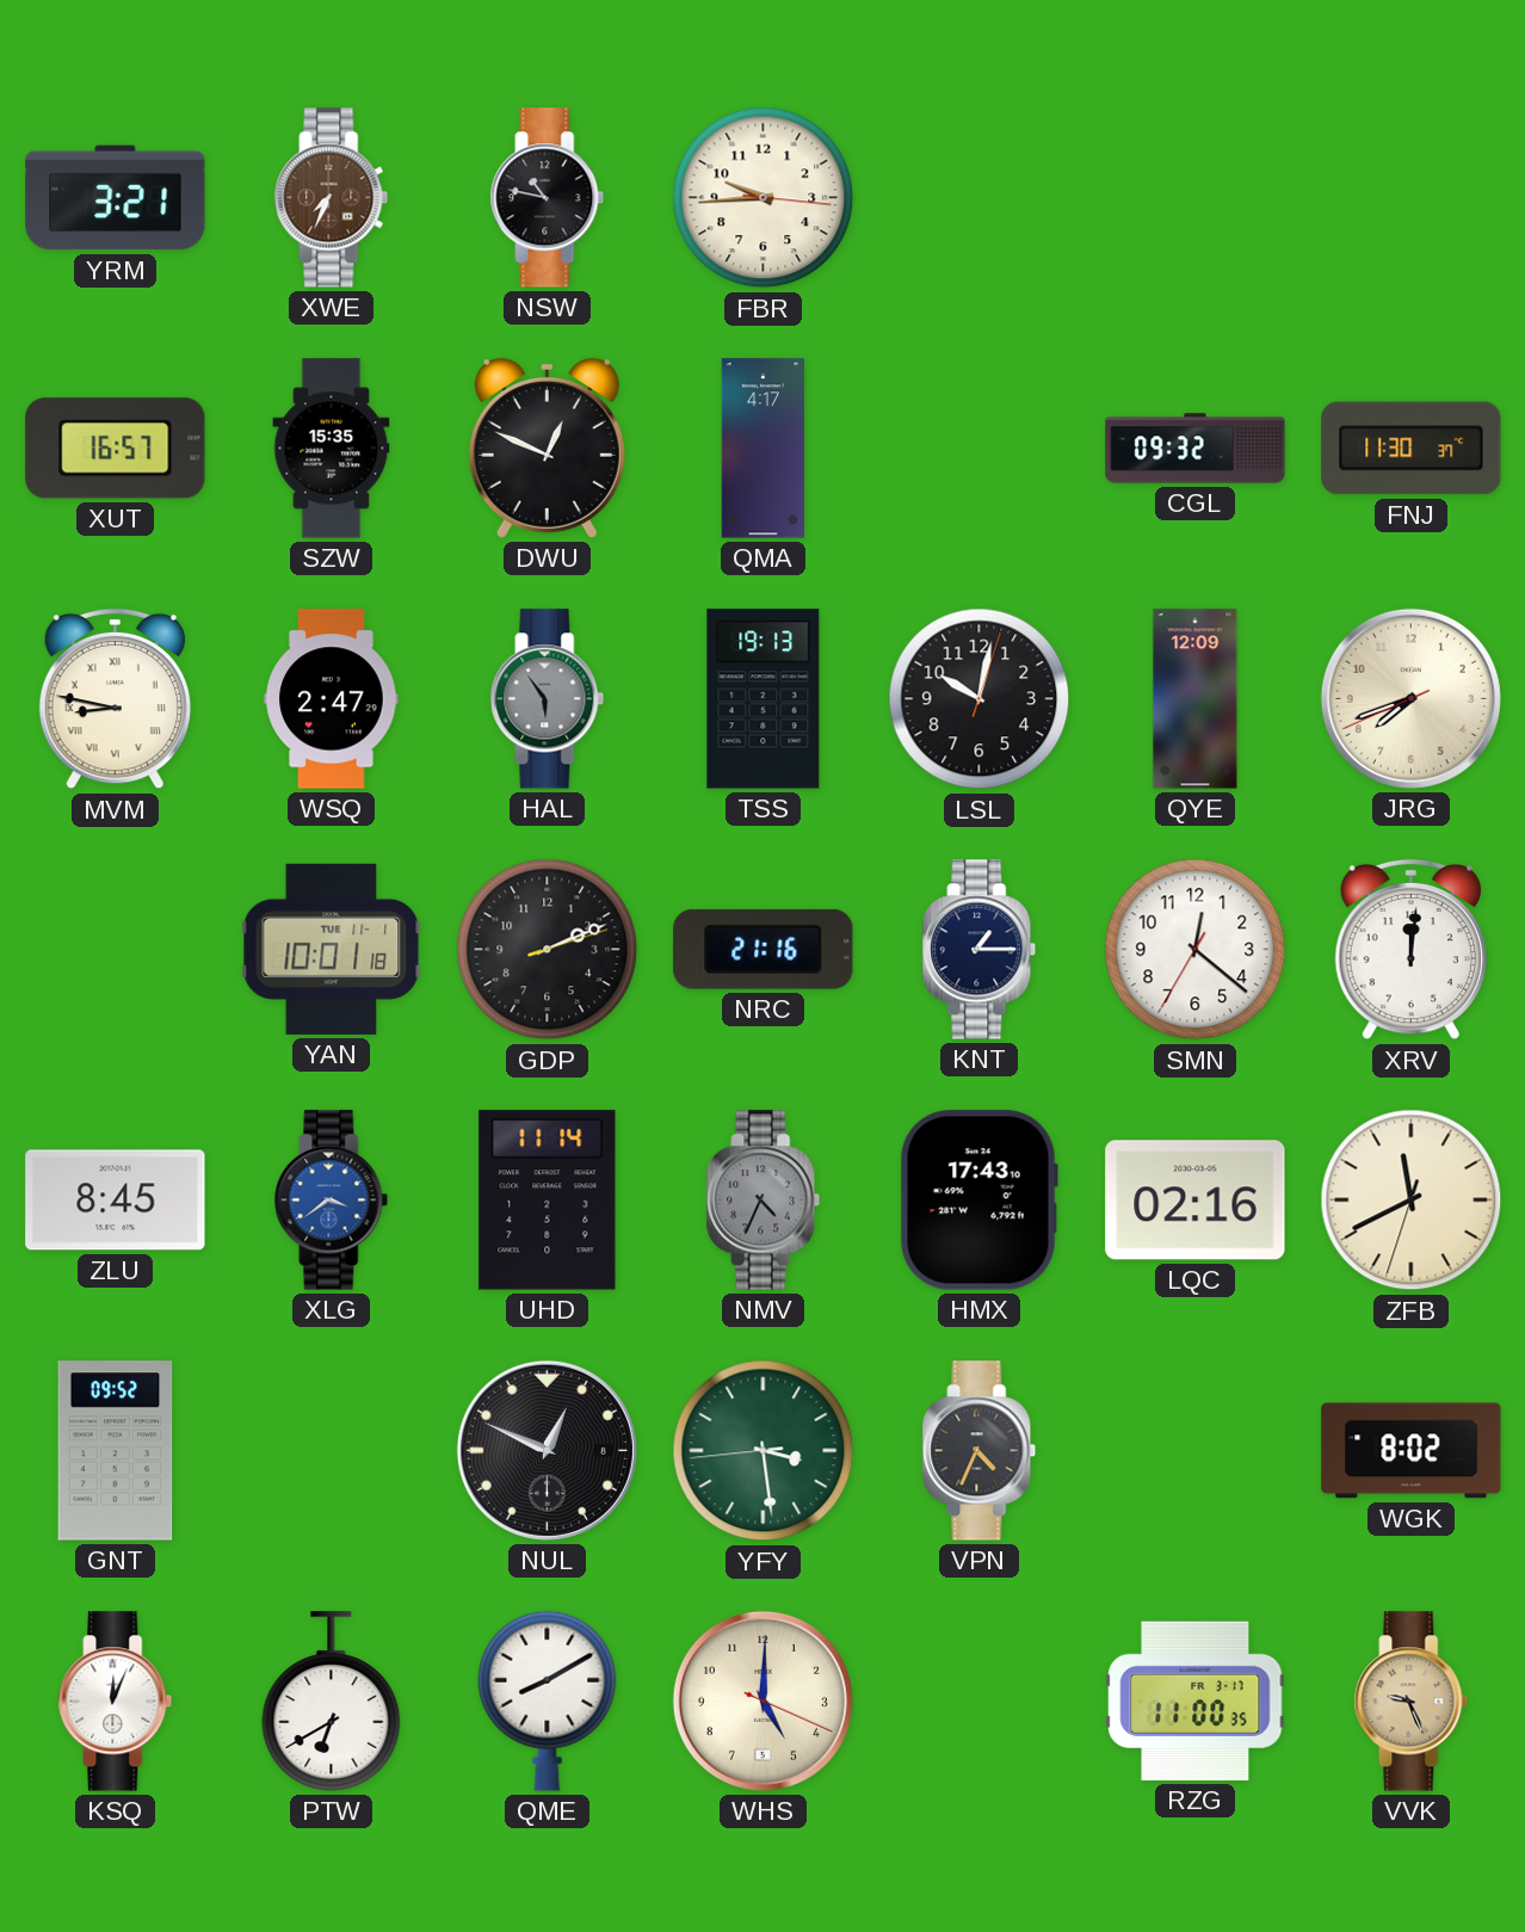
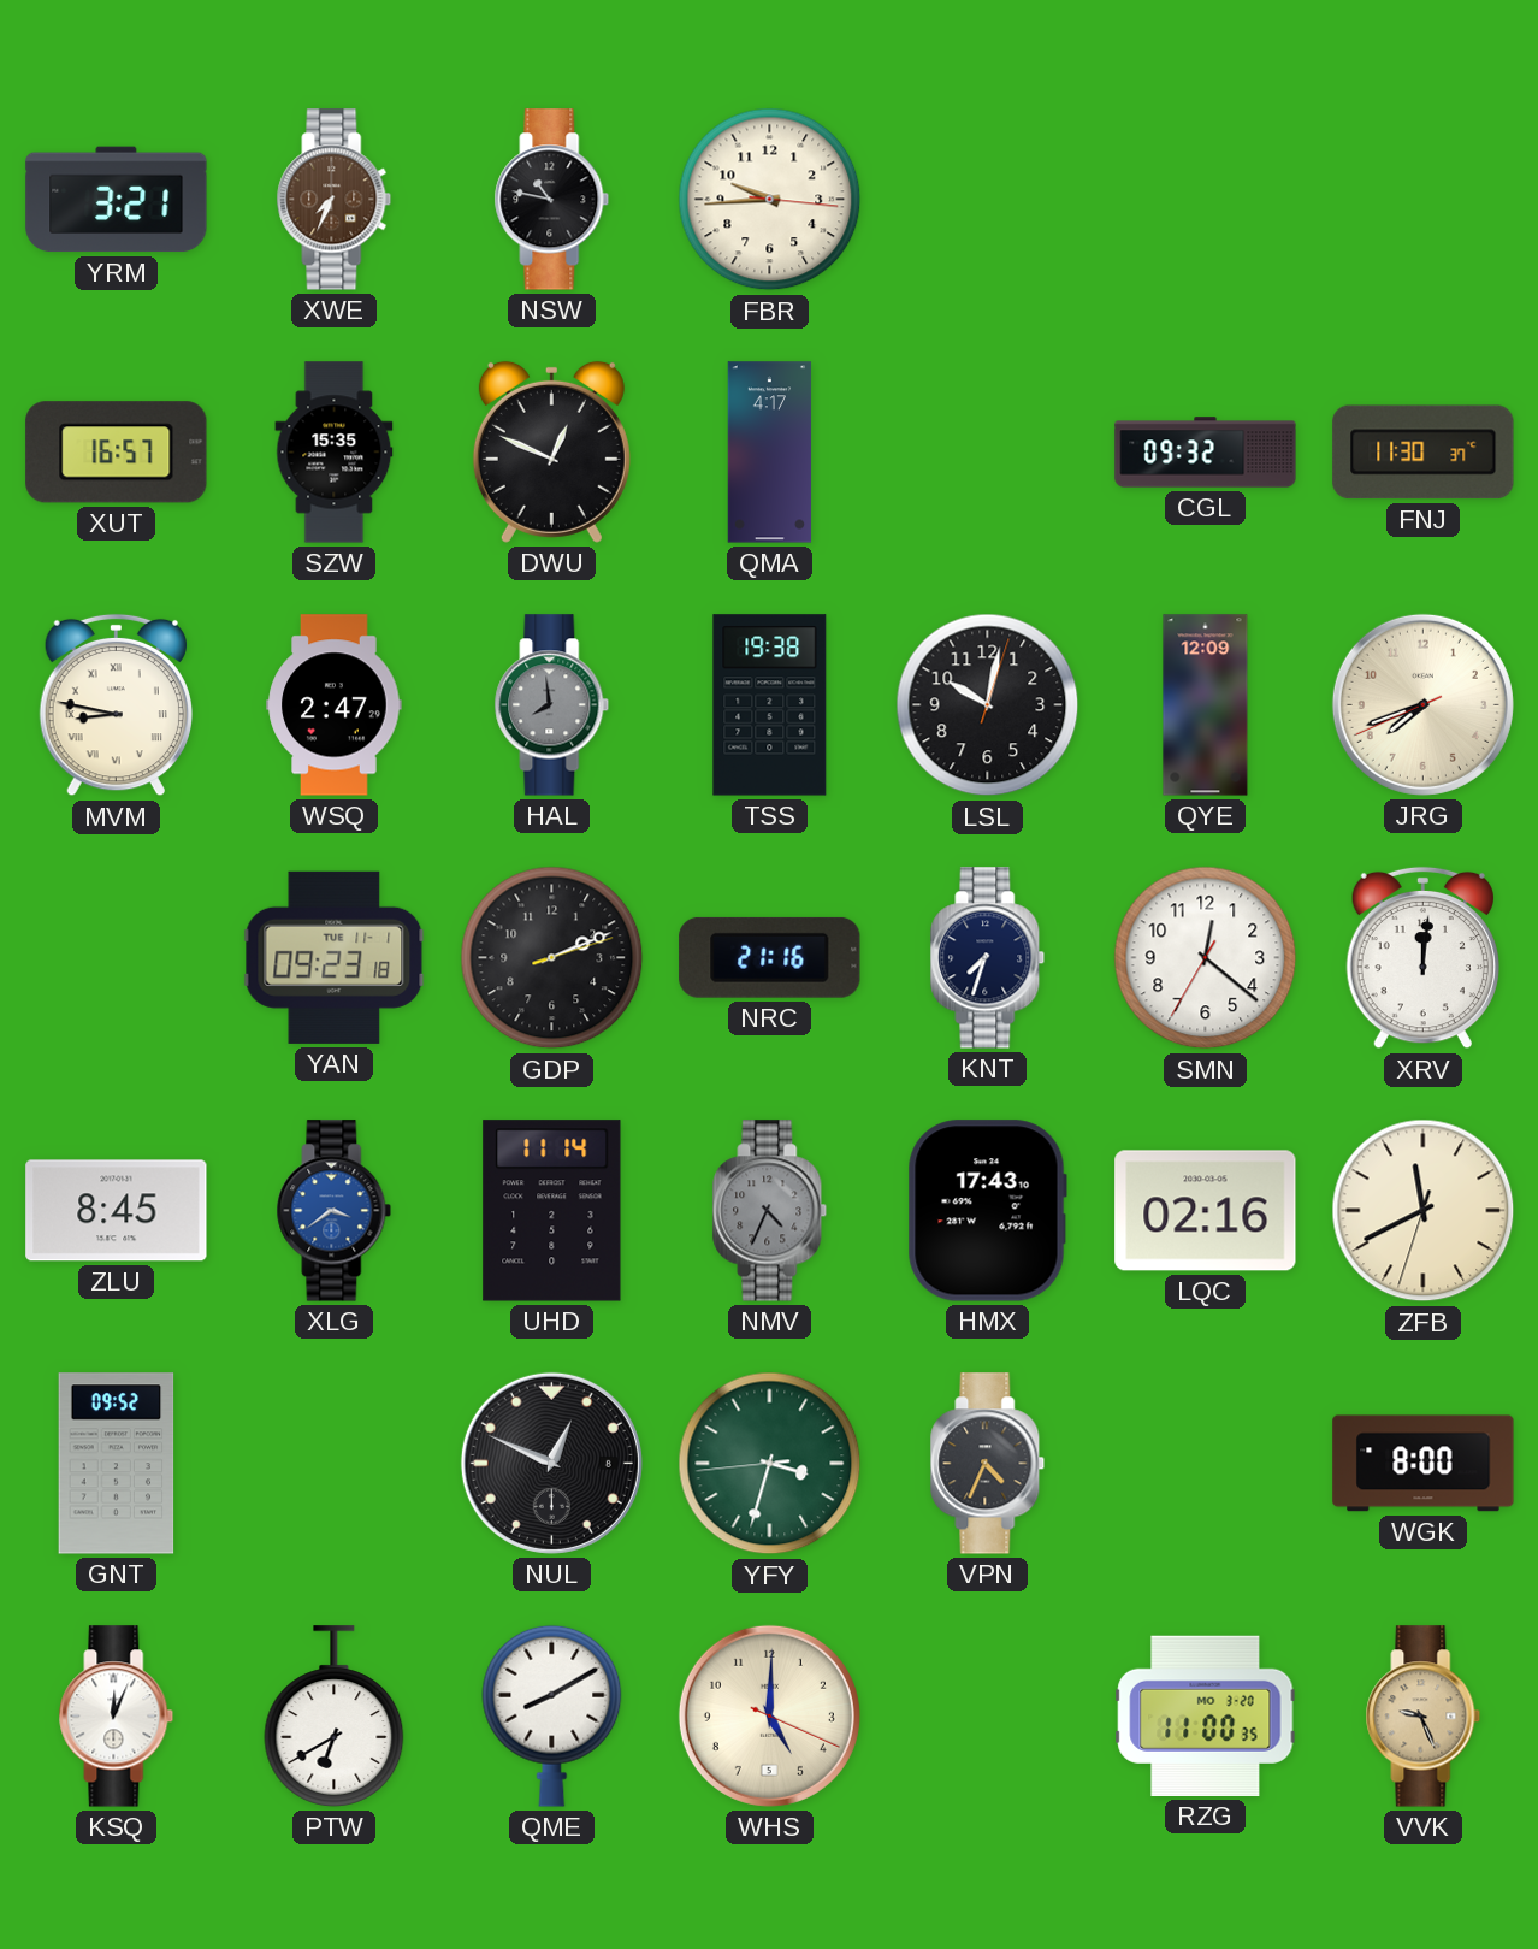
HAL: 5:54 -> 7:59
TSS: 19:13 -> 19:38
YAN: 10:01 -> 09:23
KNT: 1:15 -> 7:33
YFY: 3:28 -> 3:32
WGK: 8:02 -> 8:00
RZG date: FR 3-17 -> MO 3-20
